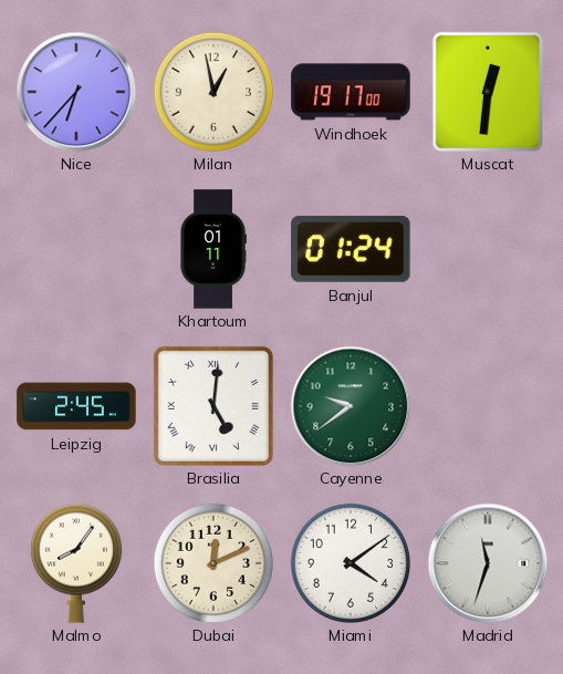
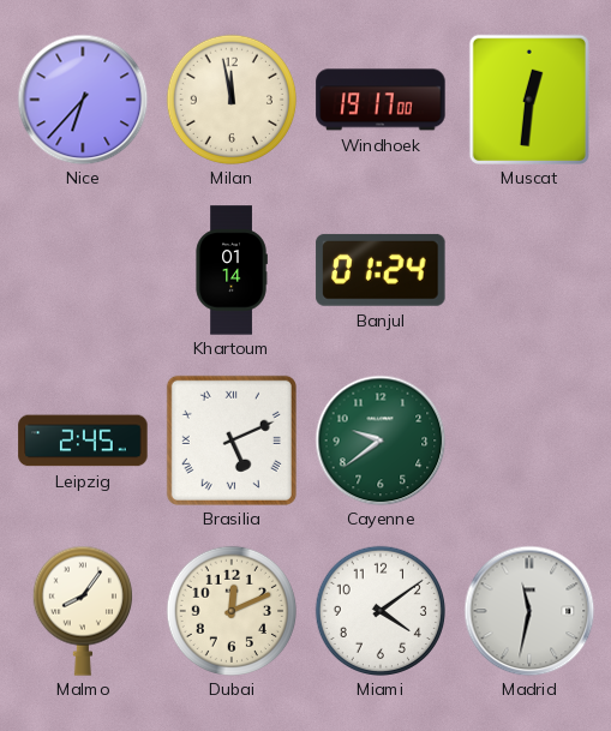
Milan: 12:58 -> 11:58
Khartoum: 01:11 -> 01:14
Brasilia: 5:01 -> 5:11
Madrid: 11:33 -> 11:32
